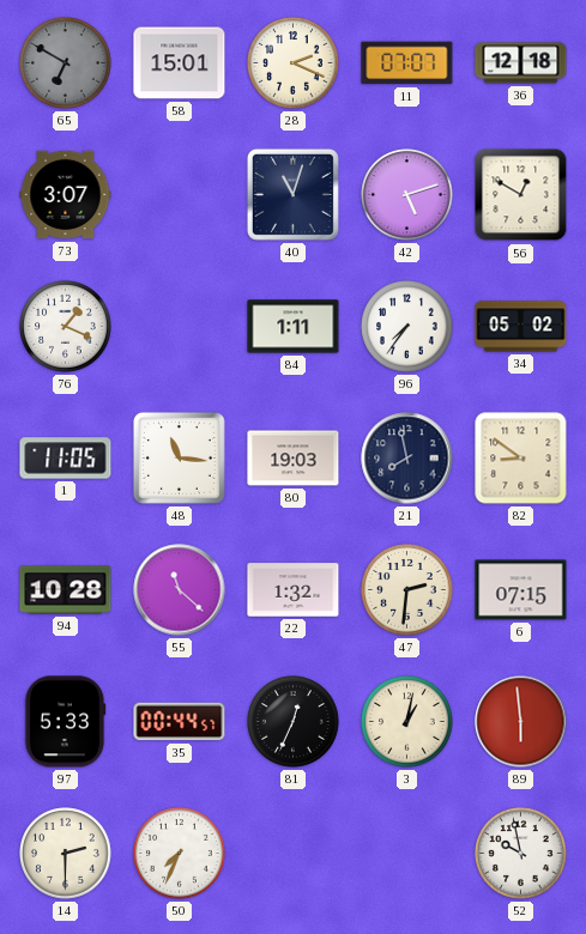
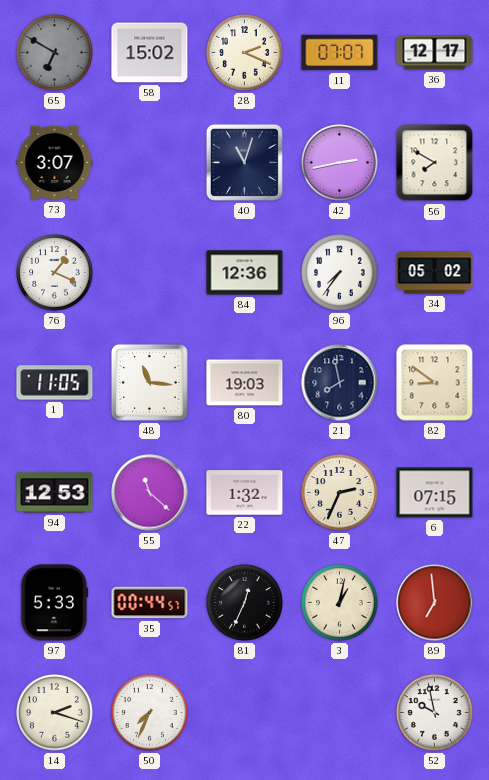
58: 15:01 -> 15:02
36: 12:18 -> 12:17
42: 5:12 -> 2:43
56: 12:50 -> 7:50
84: 1:11 -> 12:36
94: 10:28 -> 12:53
47: 2:31 -> 2:34
89: 5:59 -> 6:59
14: 2:30 -> 2:18
